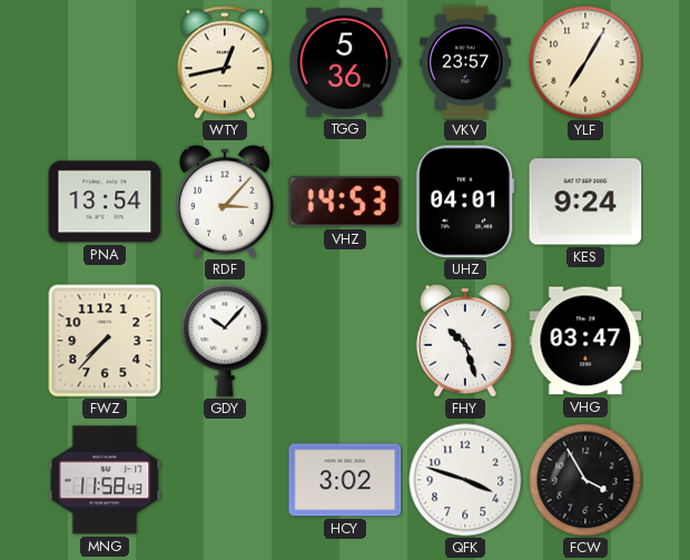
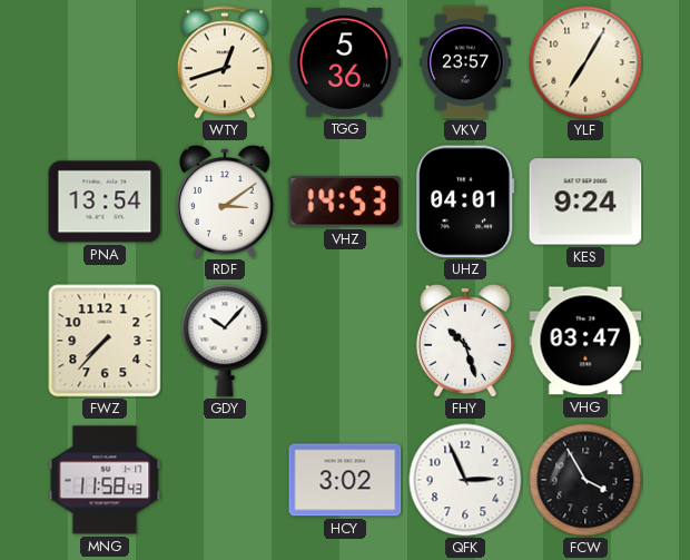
WTY: 12:43 -> 12:42
RDF: 3:07 -> 3:09
QFK: 3:48 -> 2:56
